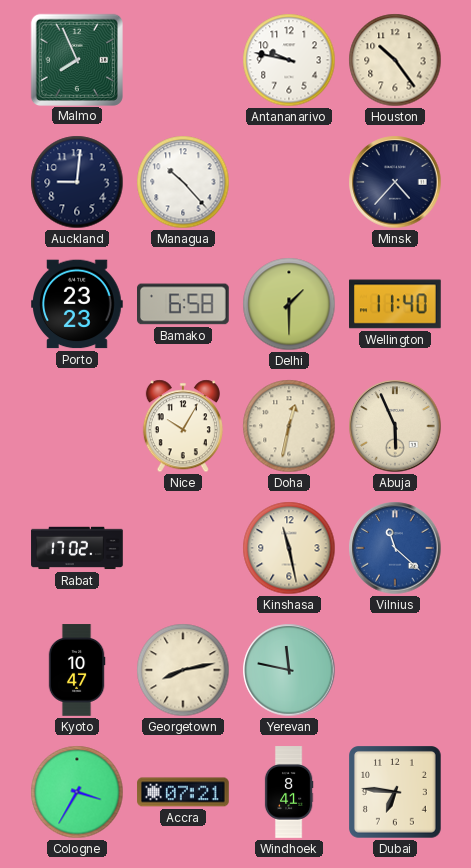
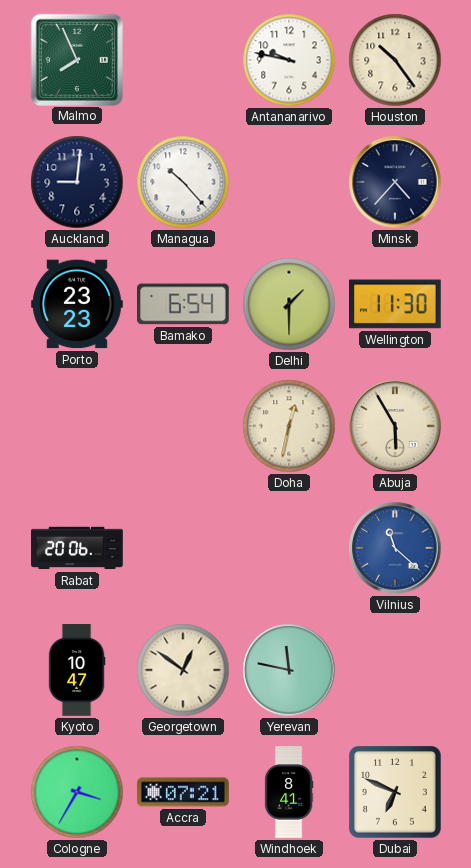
Bamako: 6:58 -> 6:54
Wellington: 11:40 -> 11:30
Nice: 10:05 -> none
Abuja: 5:56 -> 5:55
Rabat: 17:02 -> 20:06
Kinshasa: 11:28 -> none
Georgetown: 8:13 -> 12:51
Dubai: 6:46 -> 6:49
